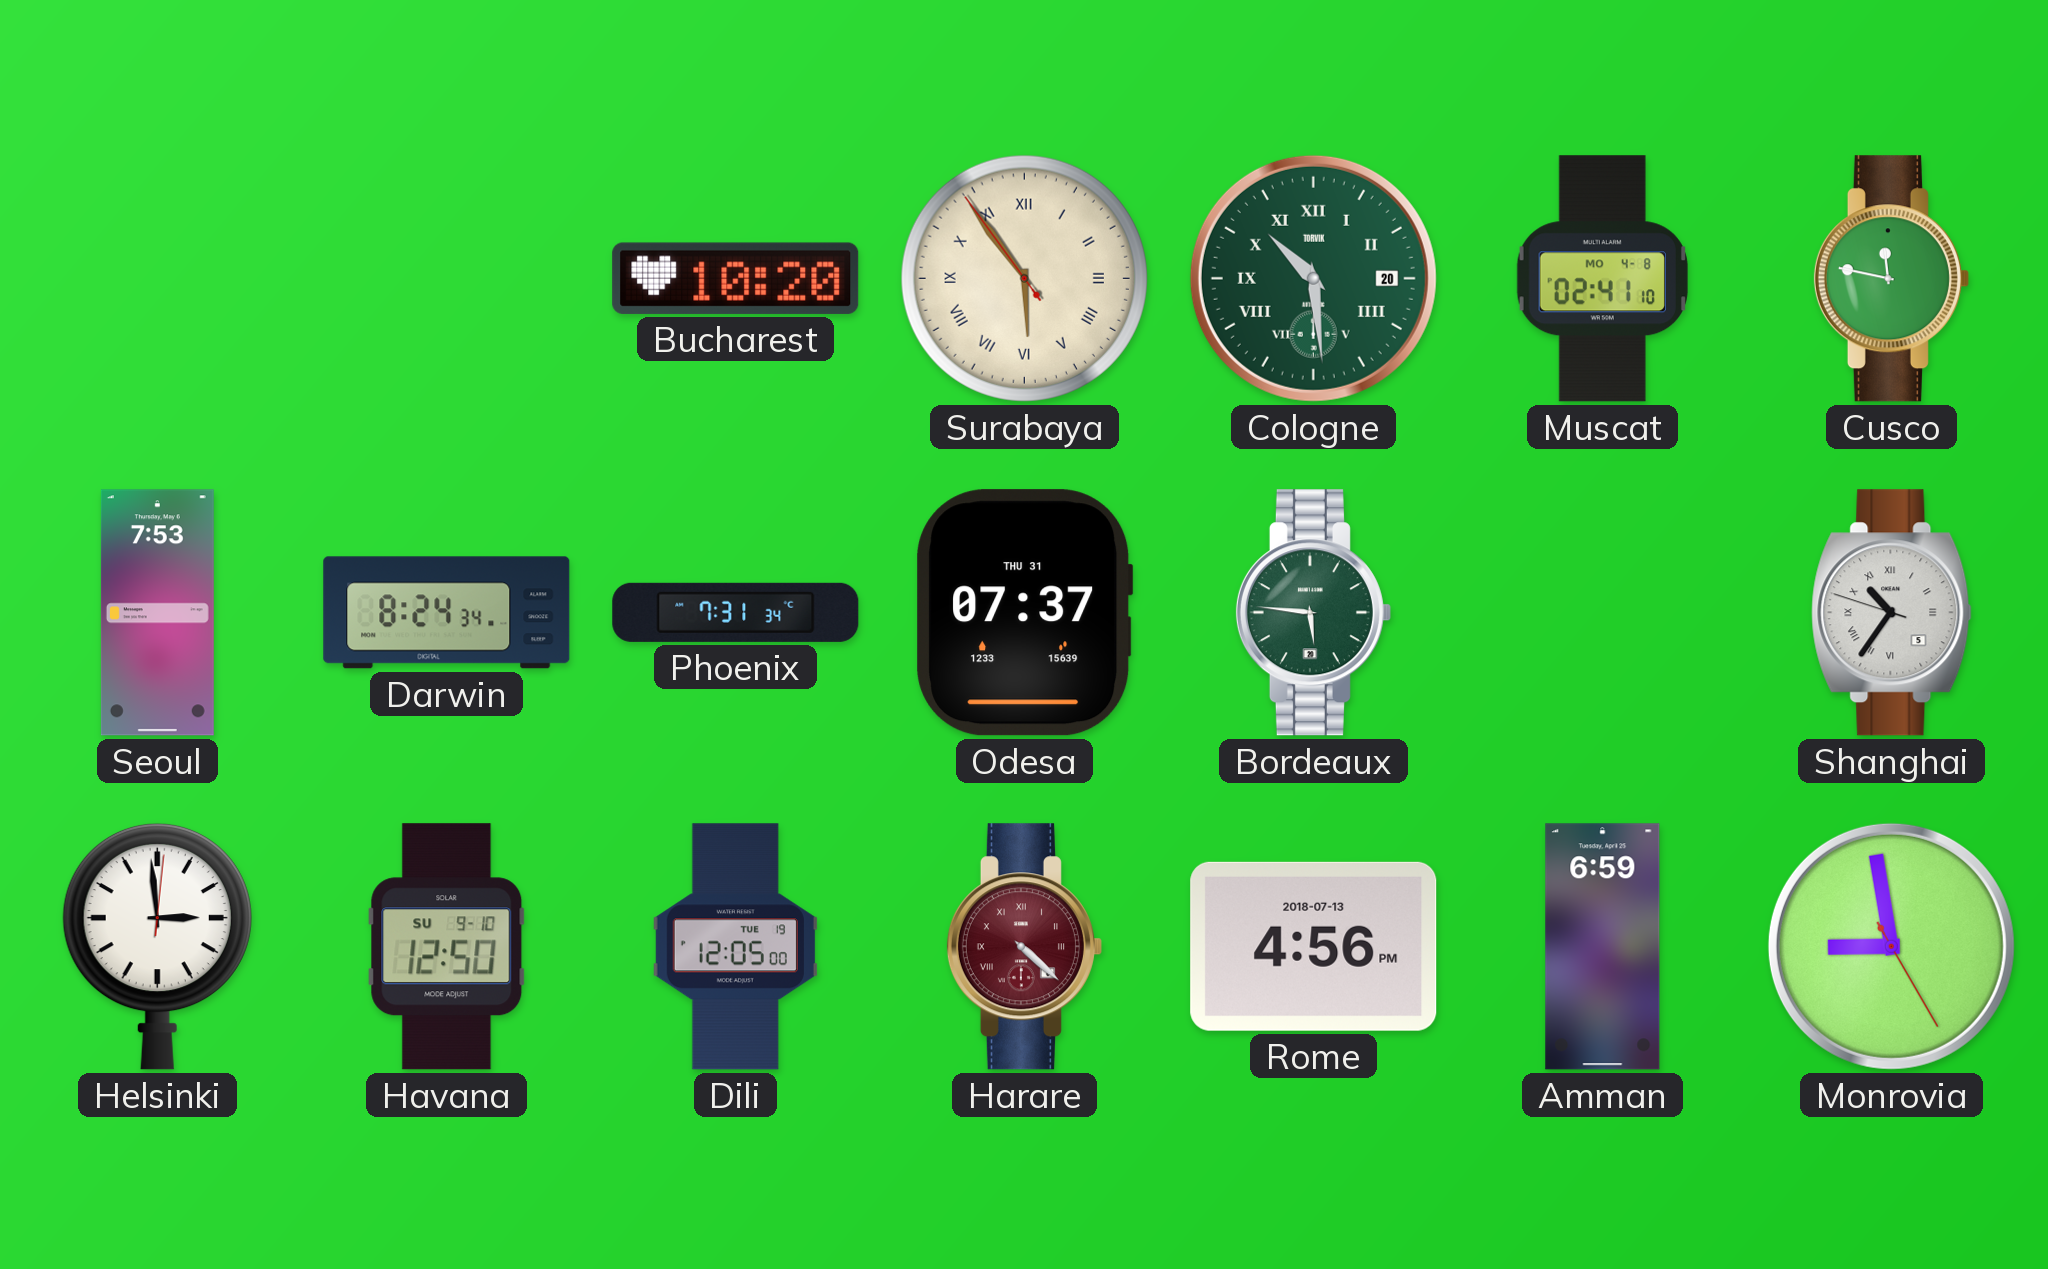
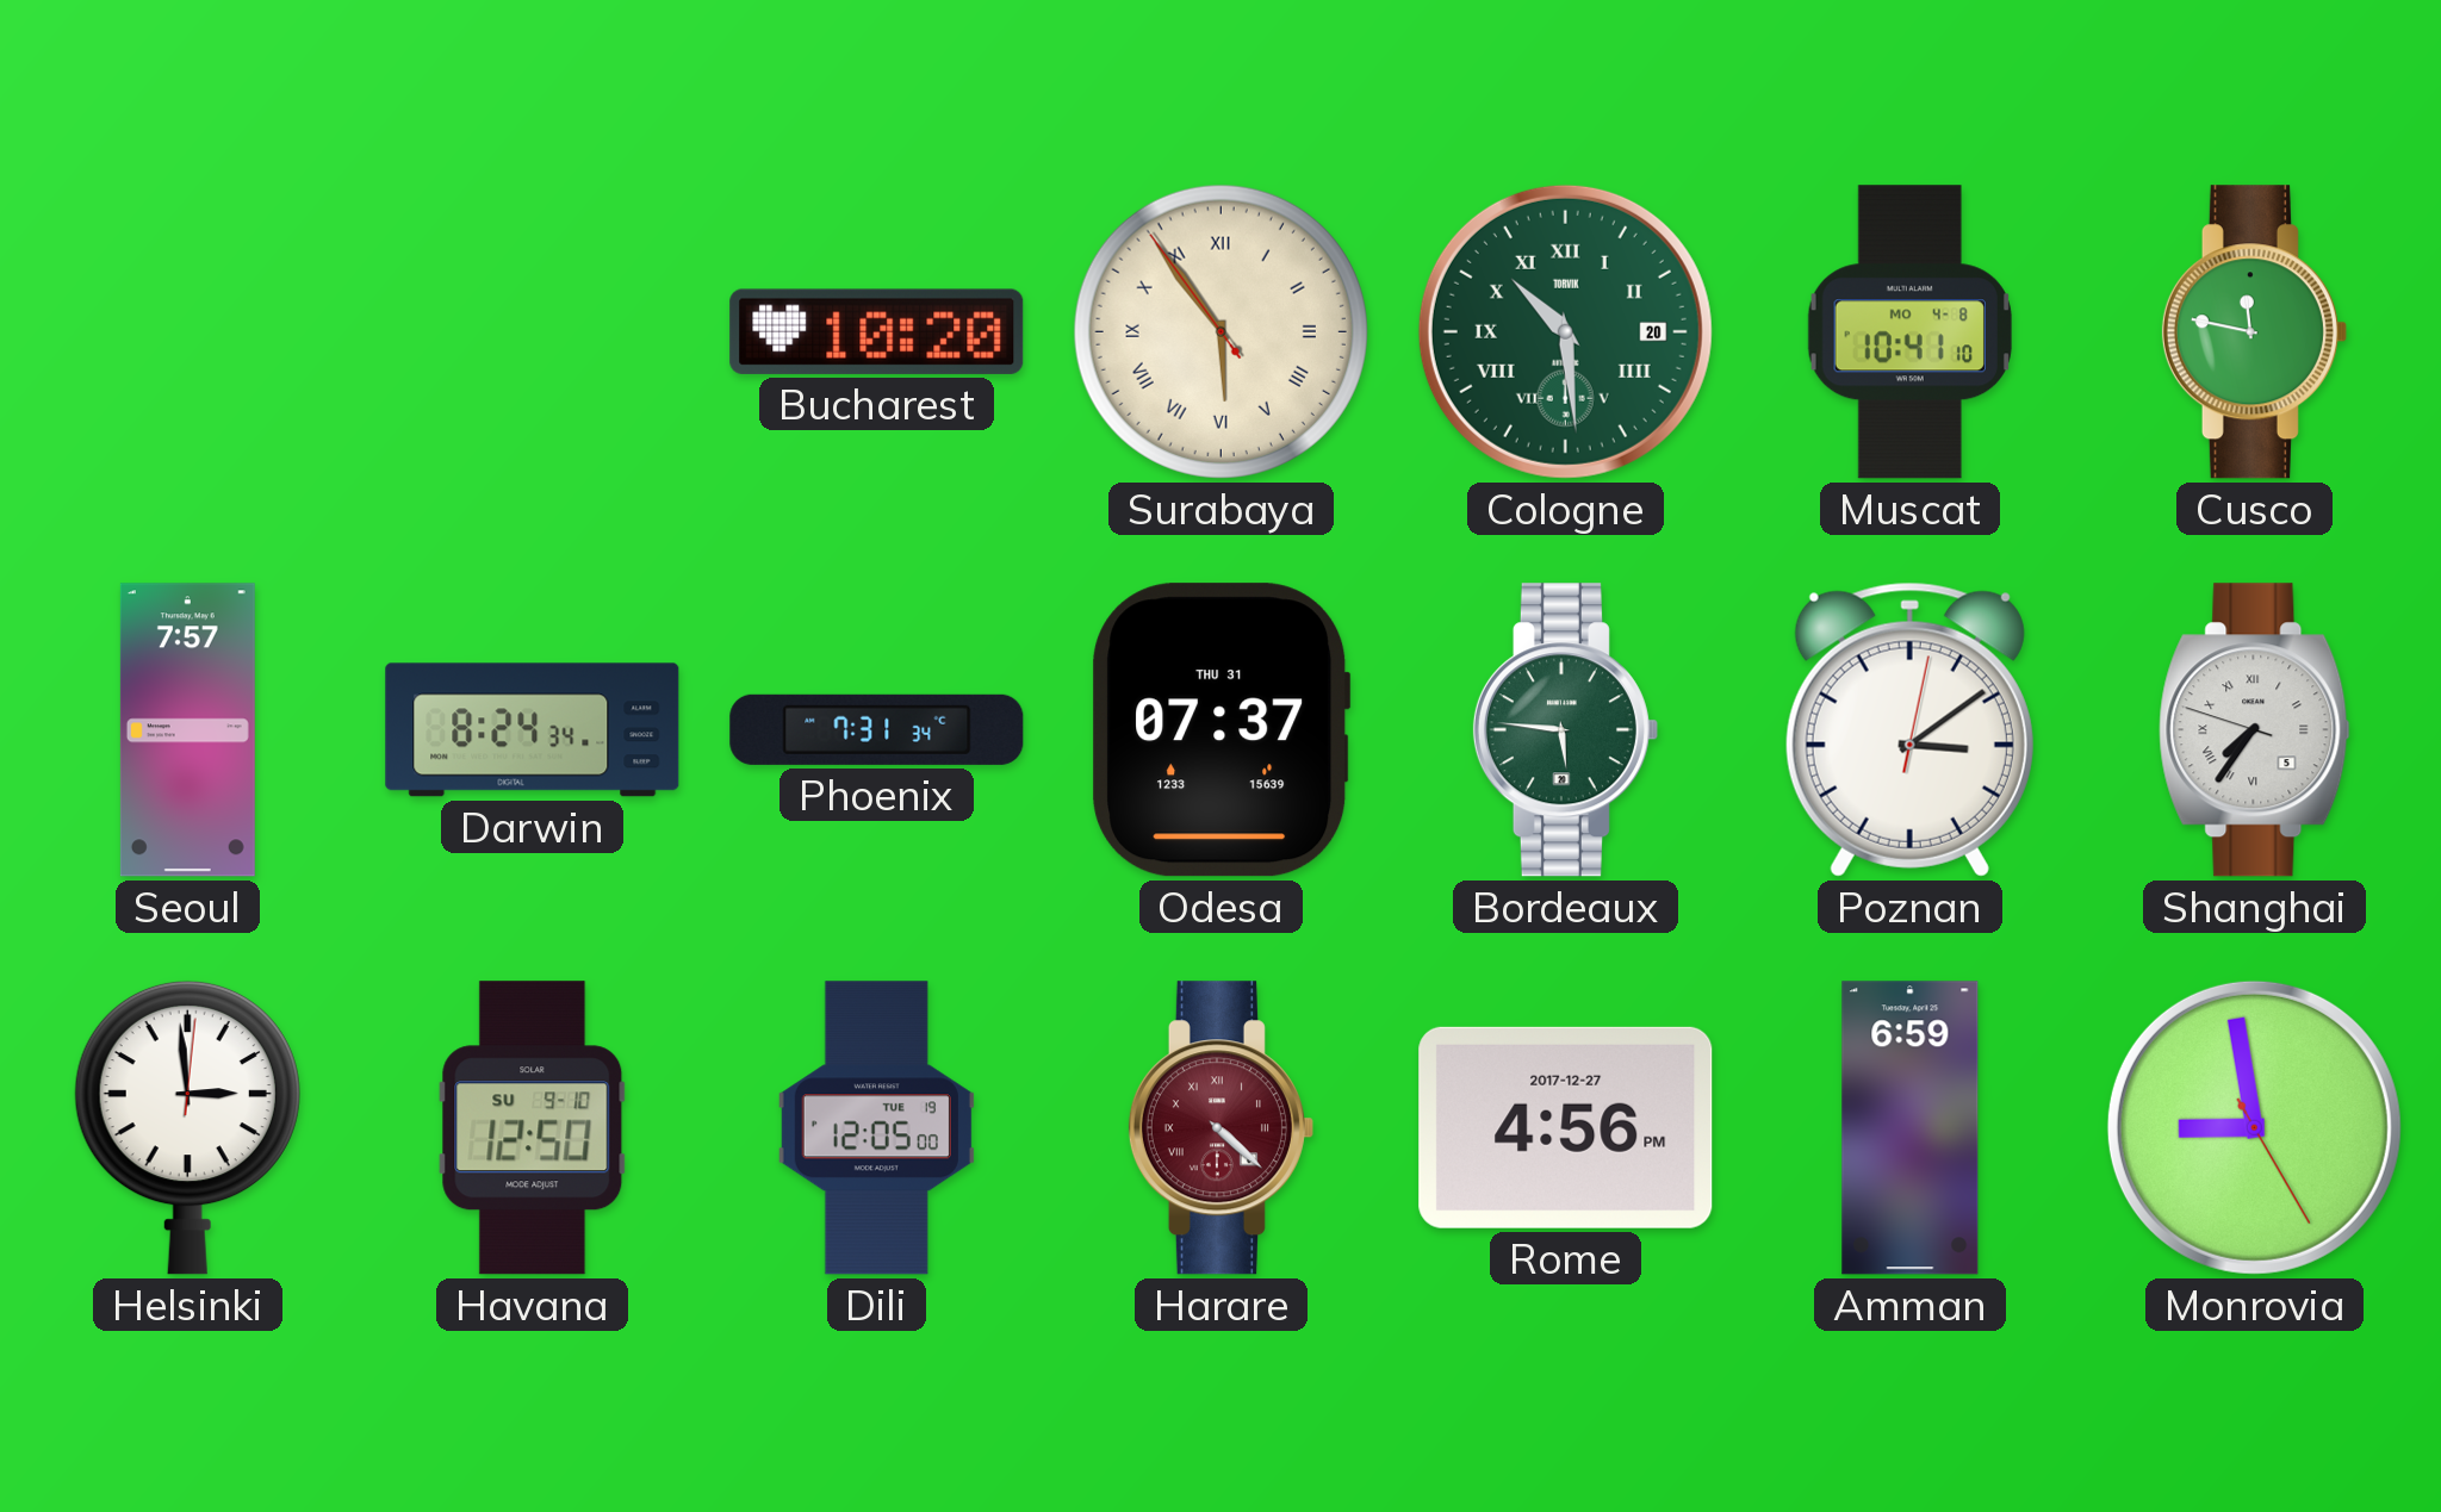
Muscat: 02:41 -> 10:41
Seoul: 7:53 -> 7:57
Poznan: none -> 3:09
Shanghai: 10:35 -> 7:35
Rome date: 2018-07-13 -> 2017-12-27
